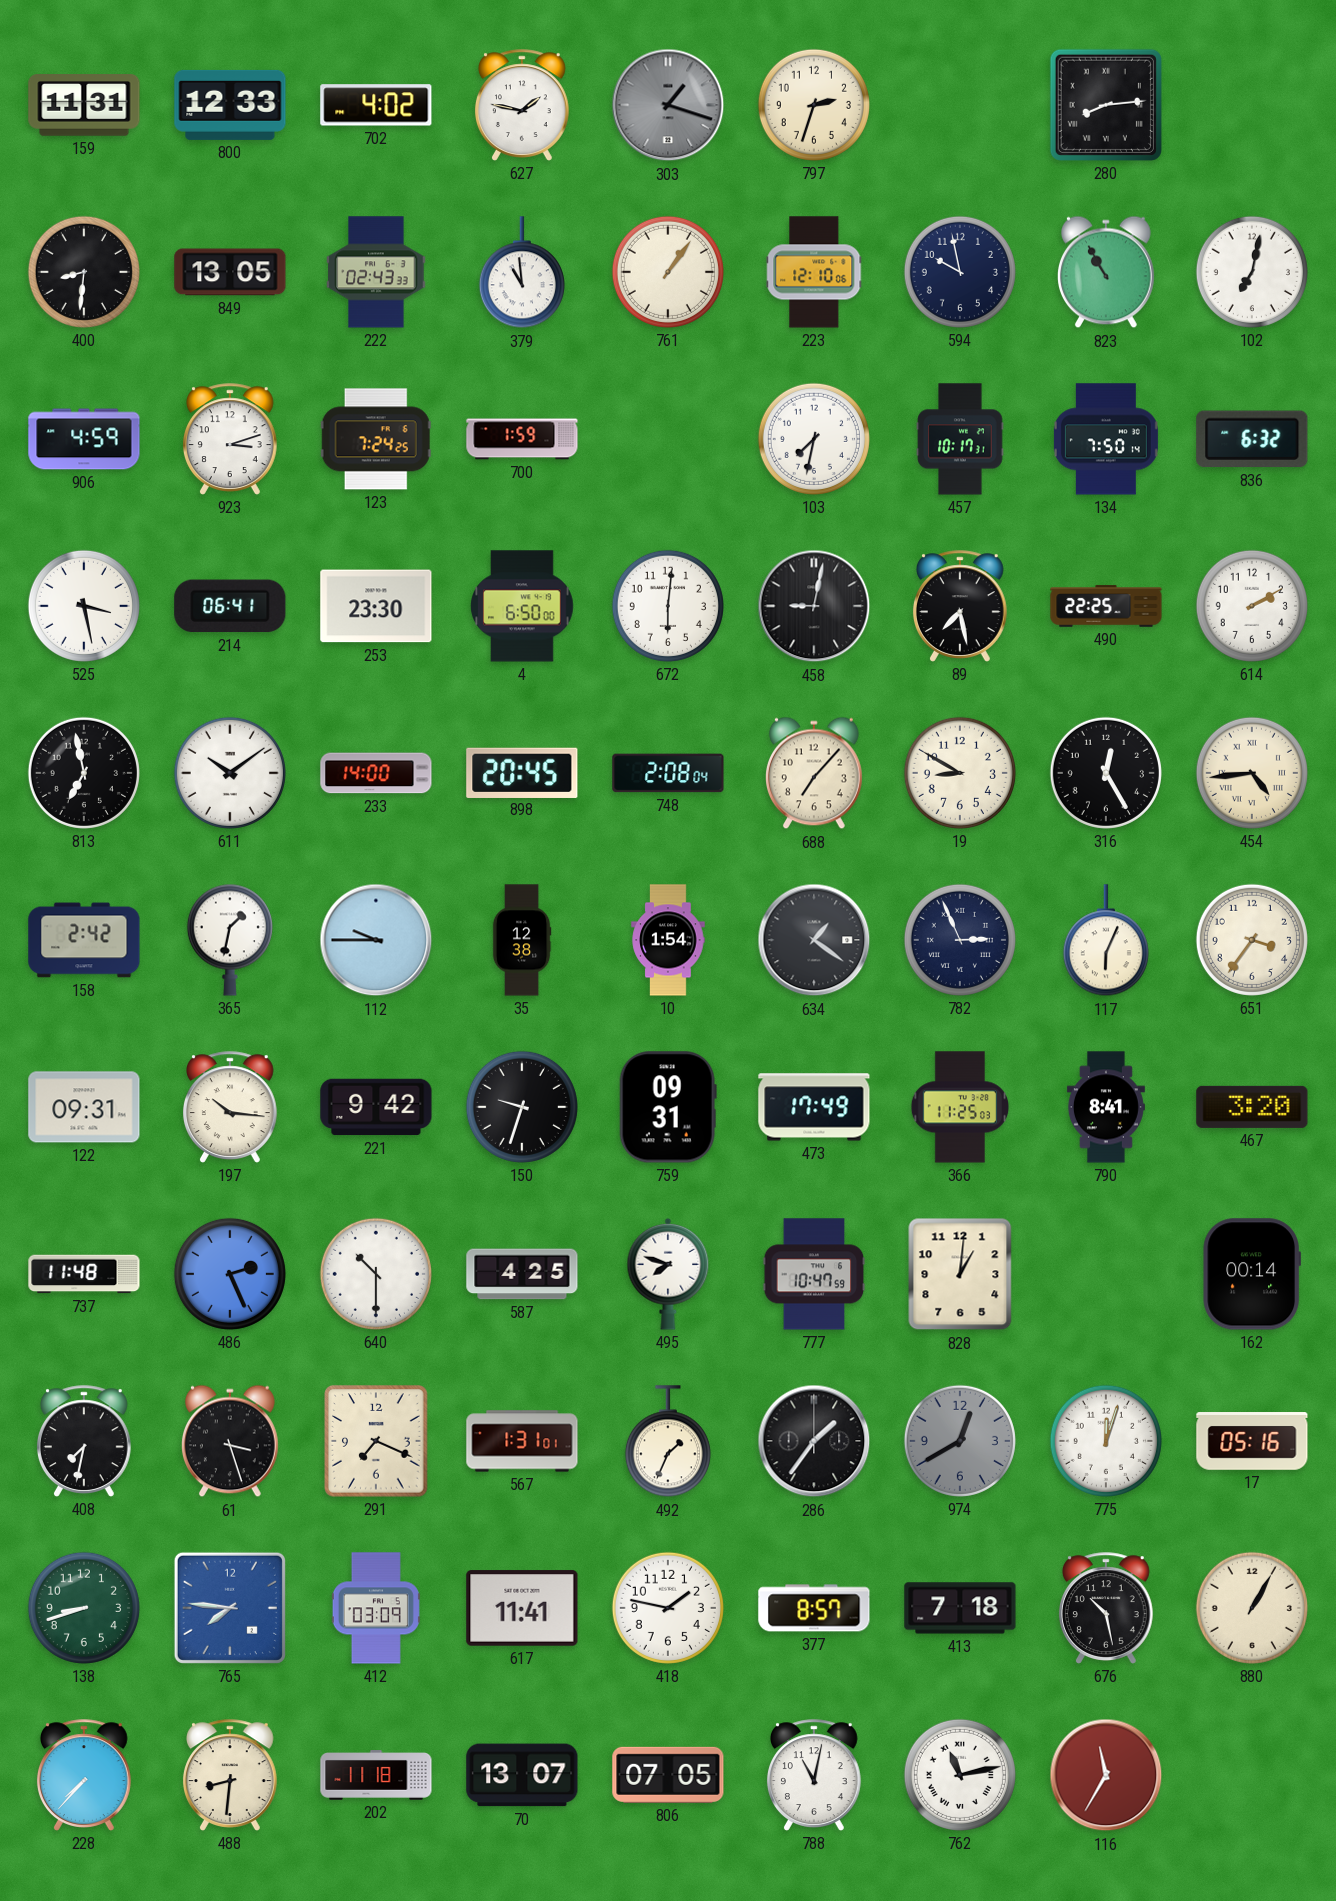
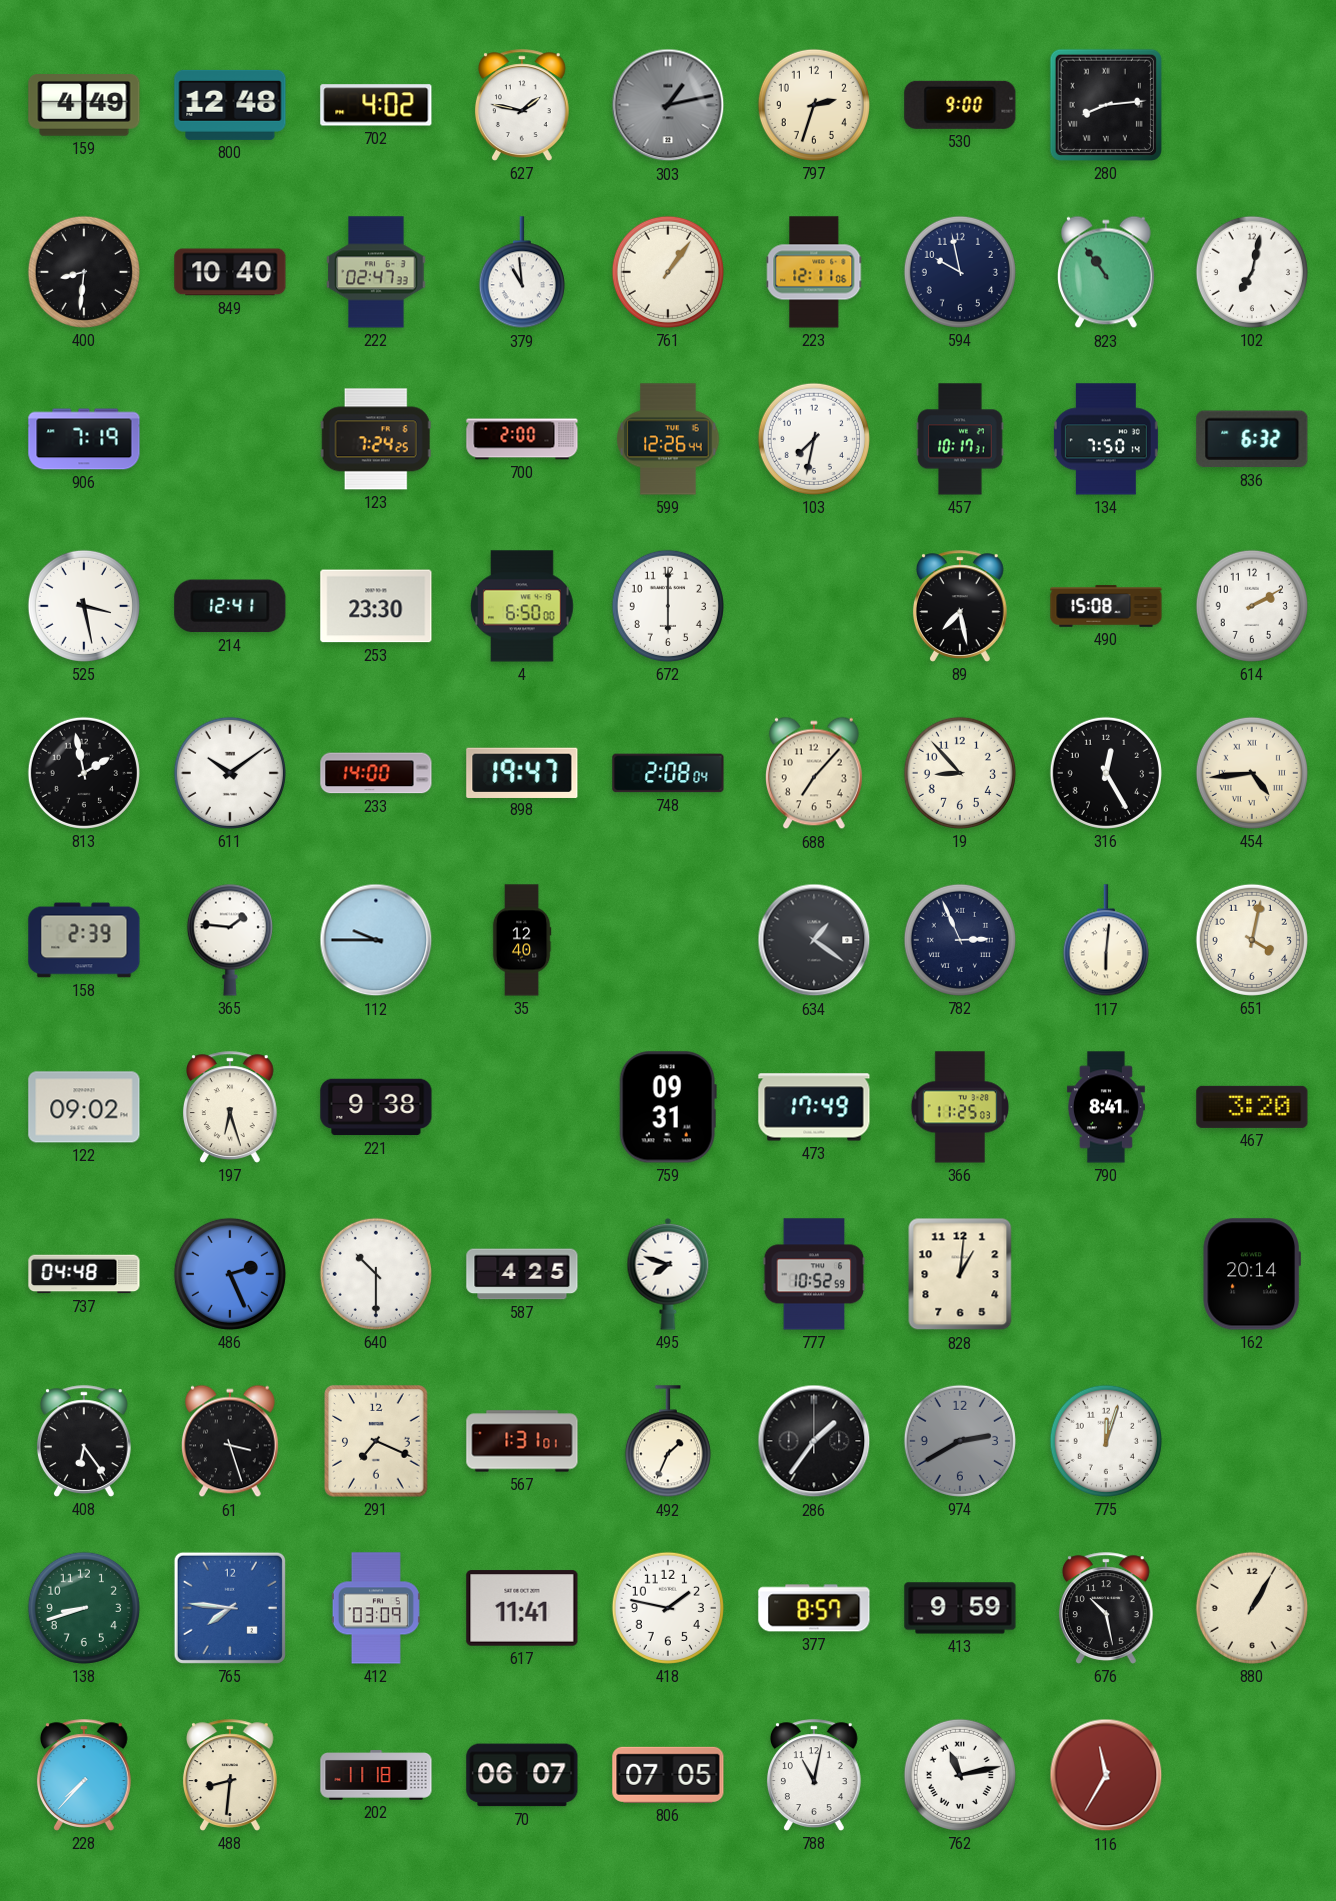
159: 11:31 -> 4:49
800: 12:33 -> 12:48
303: 1:18 -> 1:13
530: none -> 9:00
849: 13:05 -> 10:40
222: 02:43 -> 02:47
223: 12:10 -> 12:11
823: 10:55 -> 10:54
906: 4:59 -> 7:19
923: 3:12 -> none
700: 1:59 -> 2:00
599: none -> 12:26
214: 06:41 -> 12:41
672: 6:01 -> 6:00
458: 9:02 -> none
490: 22:25 -> 15:08
813: 6:58 -> 1:58
898: 20:45 -> 19:47
19: 8:50 -> 8:53
158: 2:42 -> 2:39
365: 1:32 -> 1:46
35: 12:38 -> 12:40
10: 1:54 -> none
117: 6:04 -> 6:01
651: 3:36 -> 4:02
122: 09:31 -> 09:02
197: 10:16 -> 6:27
221: 9:42 -> 9:38
150: 9:33 -> none
737: 11:48 -> 04:48
777: 10:47 -> 10:52
162: 00:14 -> 20:14
408: 7:32 -> 6:24
974: 12:40 -> 2:40
17: 05:16 -> none
413: 7:18 -> 9:59
70: 13:07 -> 06:07
